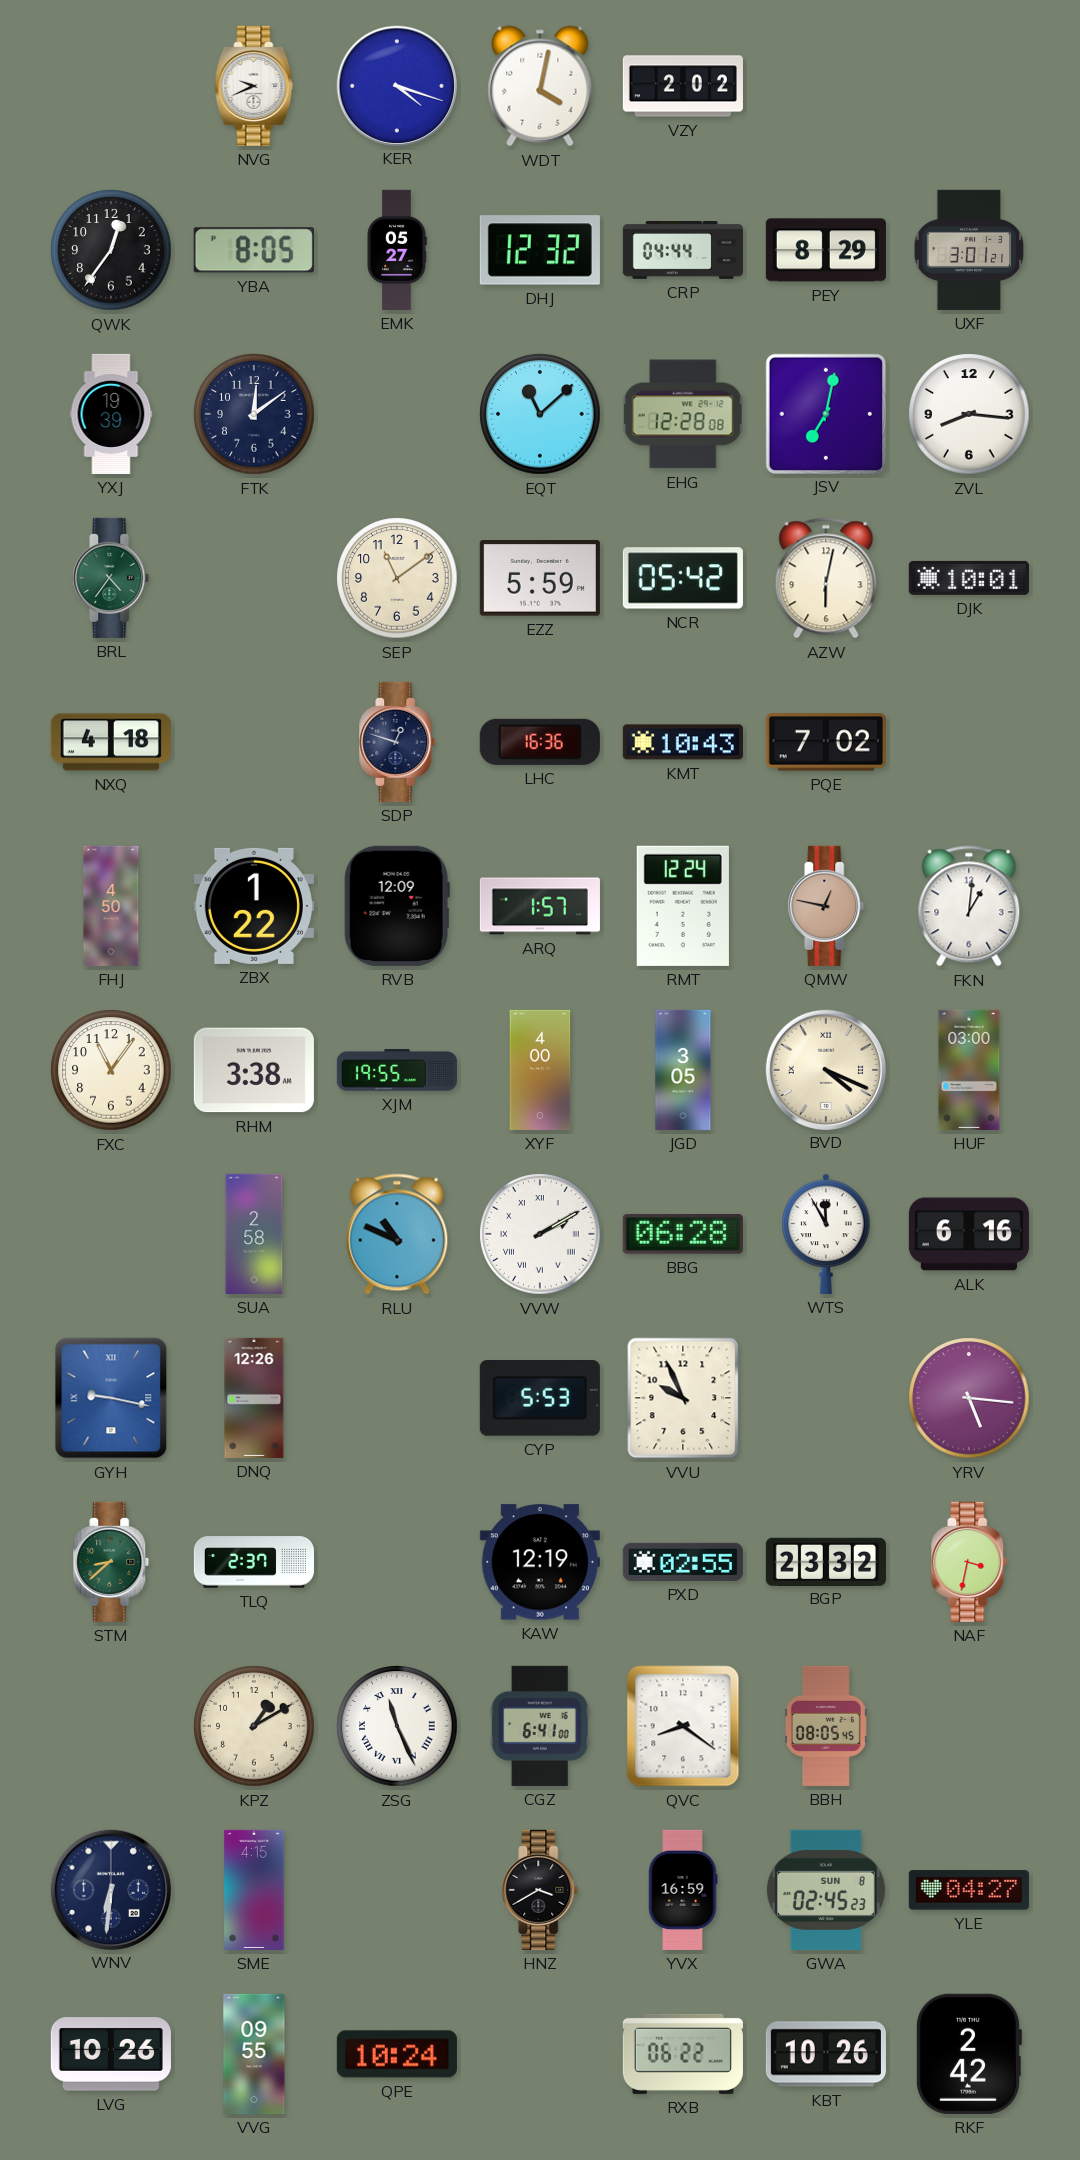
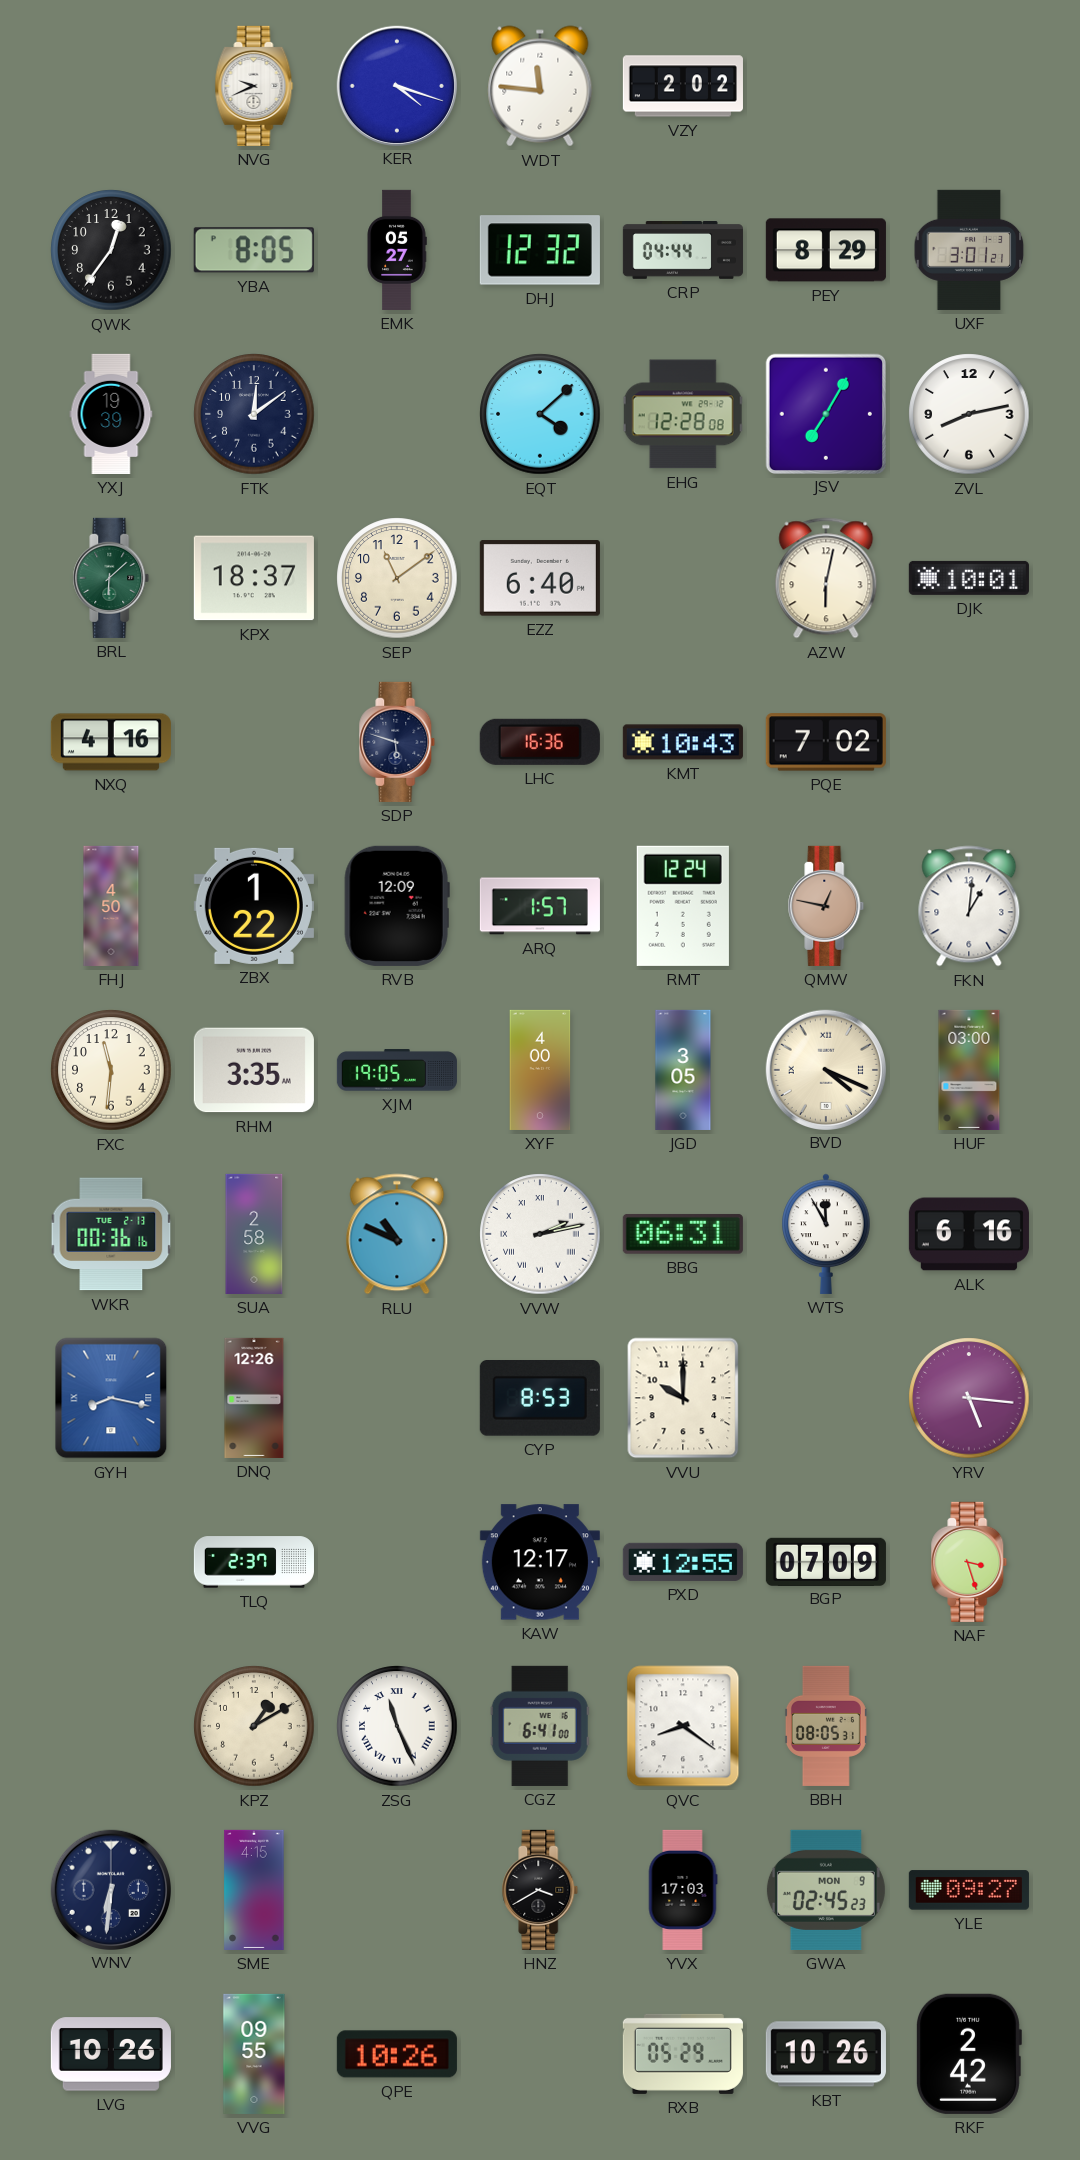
WDT: 4:02 -> 11:46
EQT: 11:08 -> 4:08
JSV: 7:02 -> 7:05
ZVL: 8:16 -> 8:13
BRL: 4:36 -> 6:08
KPX: none -> 18:37
EZZ: 5:59 -> 6:40
NCR: 05:42 -> none
NXQ: 4:18 -> 4:16
SDP: 12:48 -> 5:48
FXC: 11:06 -> 11:31
RHM: 3:38 -> 3:35
XJM: 19:55 -> 19:05
WKR: none -> 00:36
VVW: 2:10 -> 2:13
BBG: 06:28 -> 06:31
GYH: 9:17 -> 8:17
CYP: 5:53 -> 8:53
VVU: 9:56 -> 10:00
STM: 8:38 -> none
KAW: 12:19 -> 12:17
PXD: 02:55 -> 12:55
BGP: 23:32 -> 07:09
NAF: 3:32 -> 3:27
BBH: 08:05:45 -> 08:05:31
YVX: 16:59 -> 17:03
GWA date: SUN 8 -> MON 9
YLE: 04:27 -> 09:27
QPE: 10:24 -> 10:26
RXB: 06:22 -> 05:29
